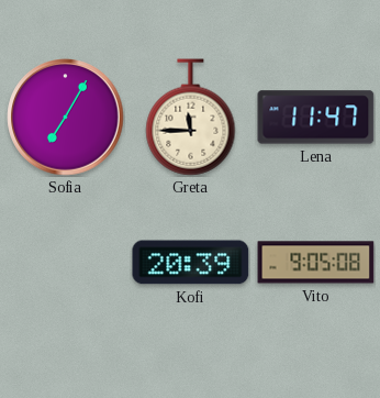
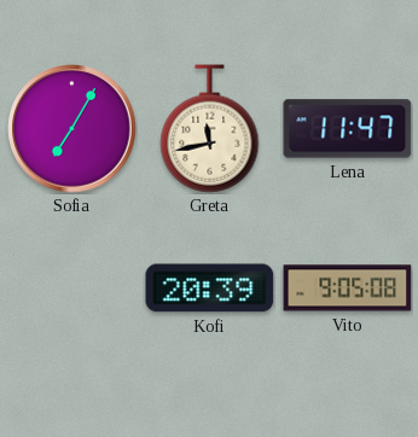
Greta: 11:45 -> 11:43
